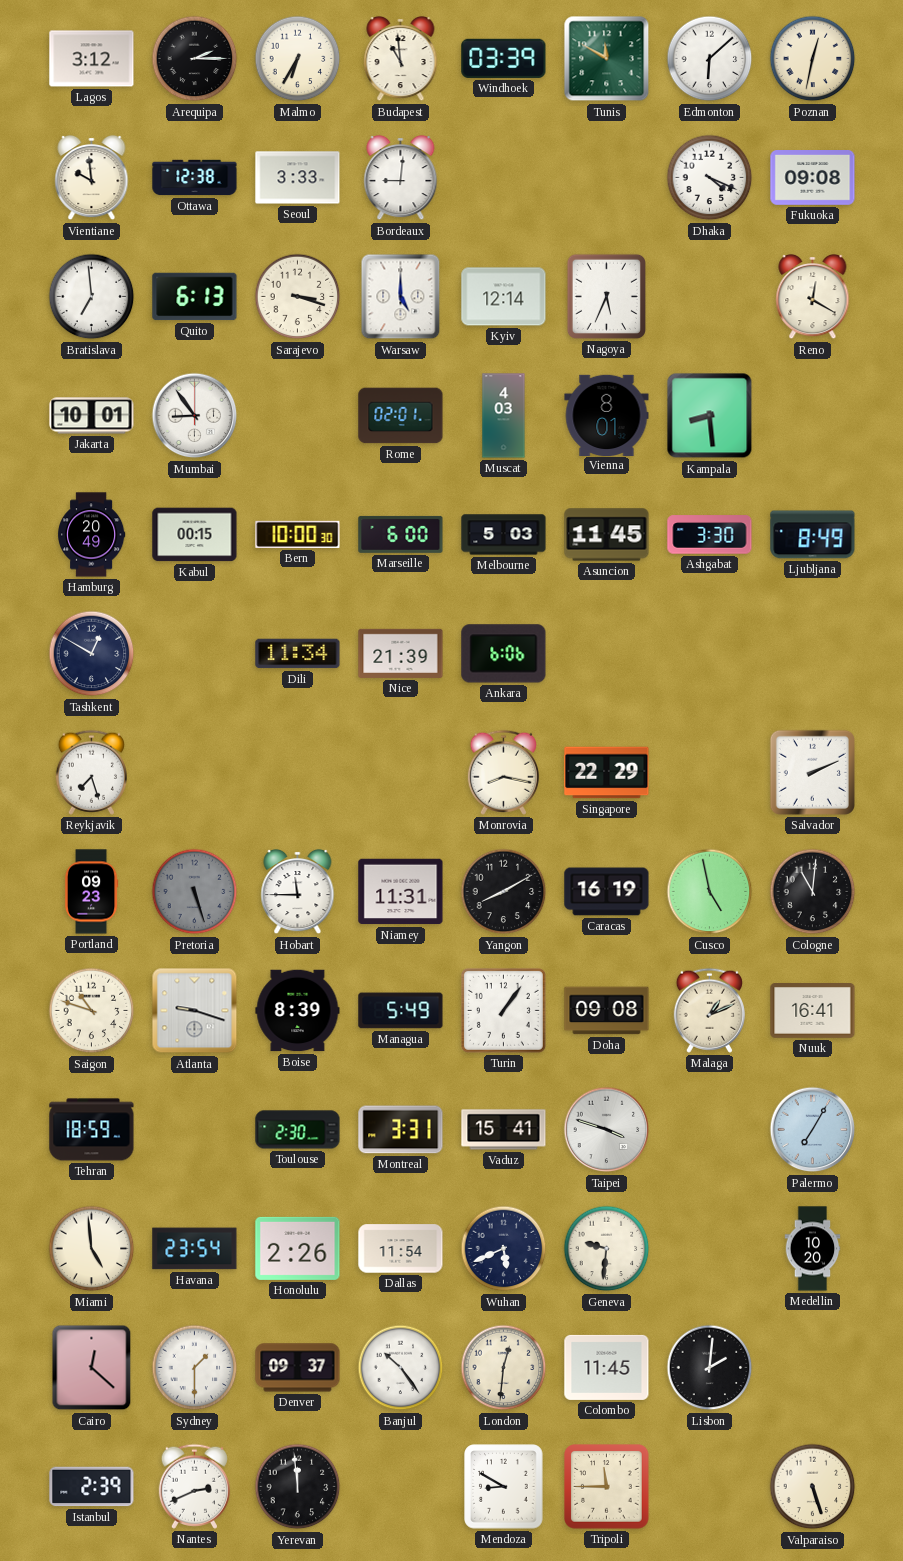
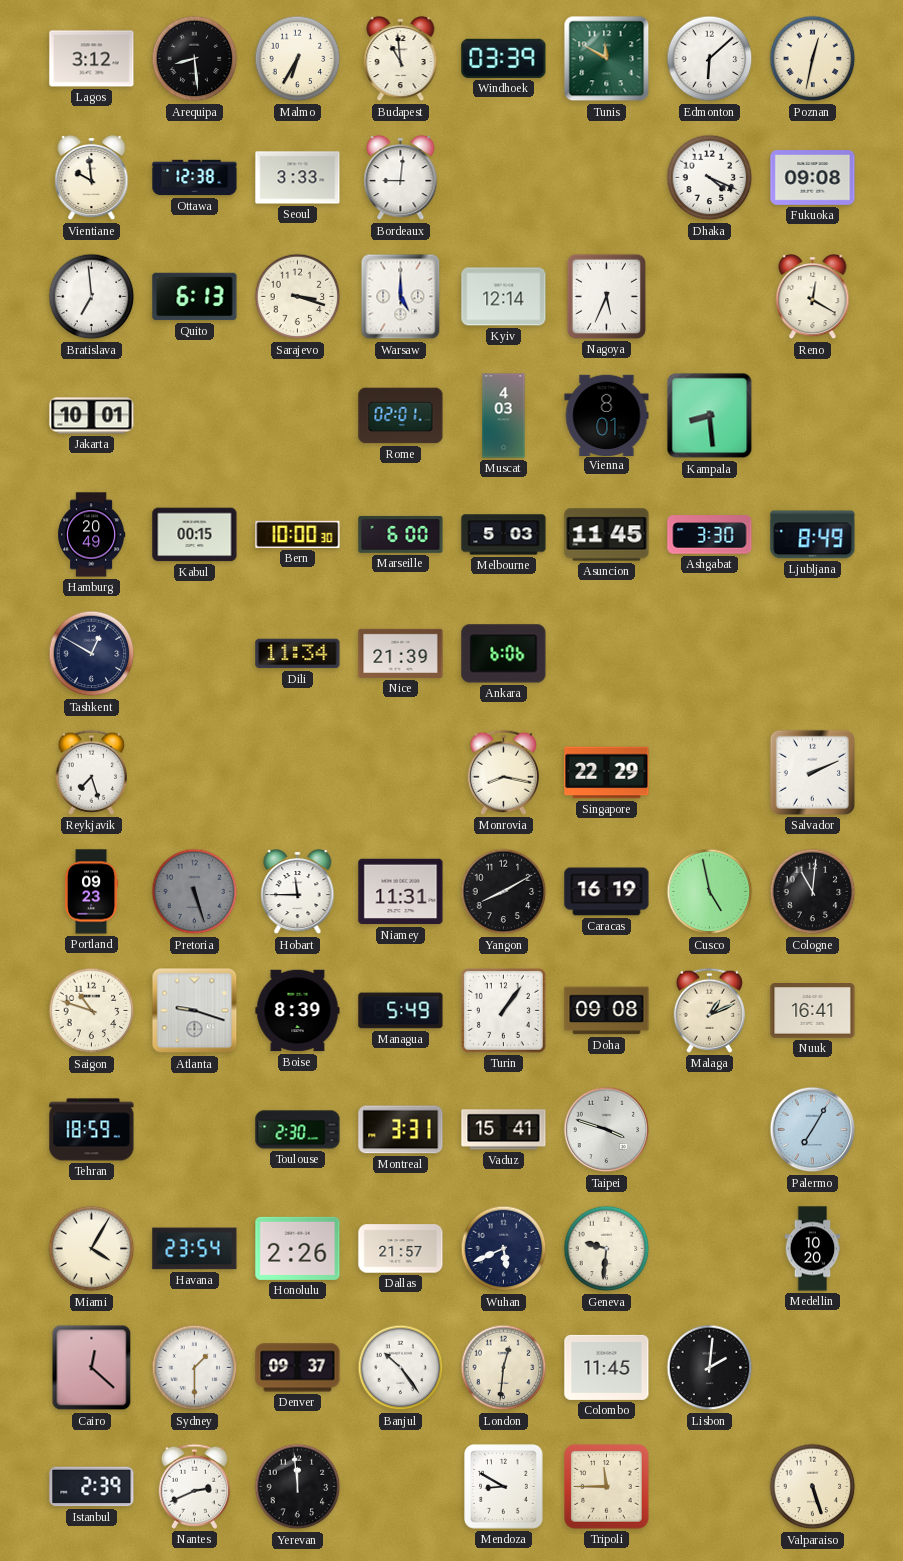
Arequipa: 2:15 -> 8:29
Mumbai: 8:54 -> none
Miami: 4:59 -> 4:05
Dallas: 11:54 -> 21:57
